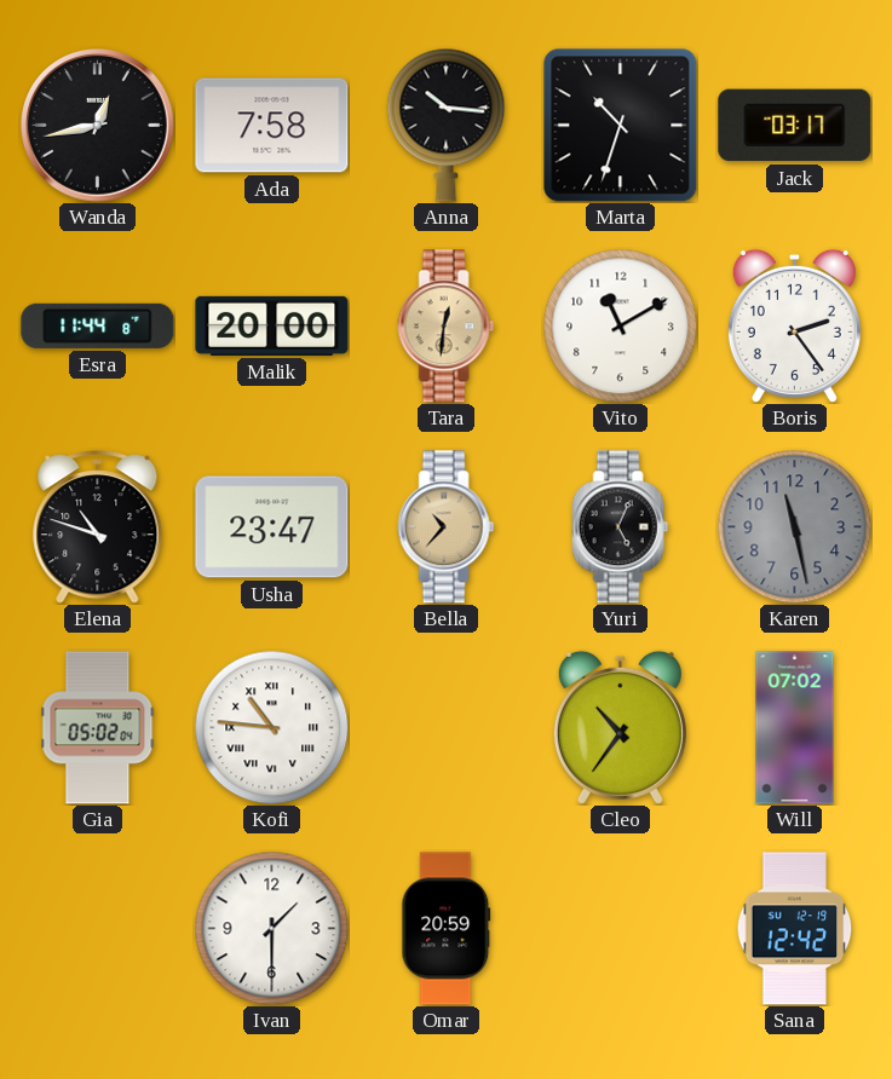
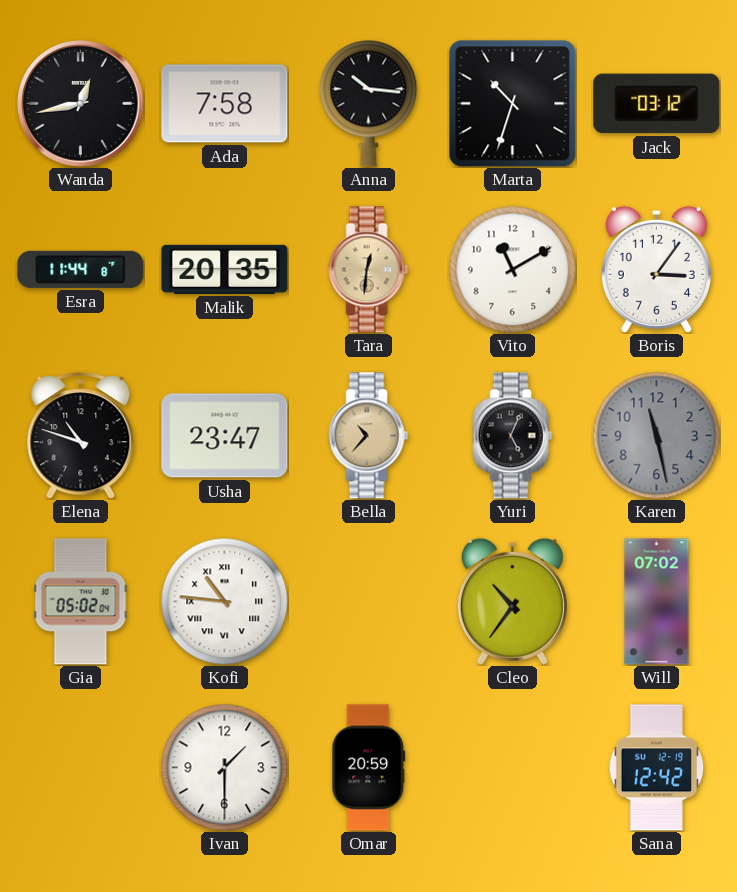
Jack: 03:17 -> 03:12
Malik: 20:00 -> 20:35
Boris: 2:24 -> 3:06
